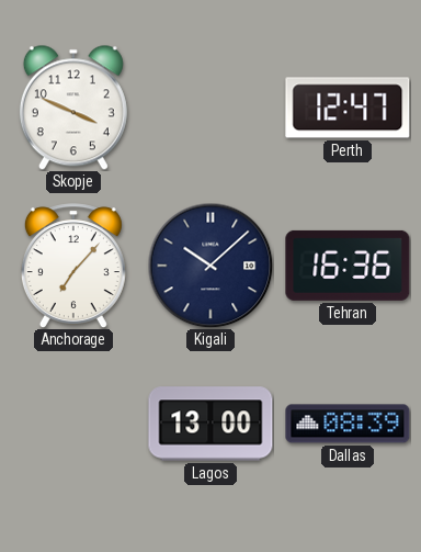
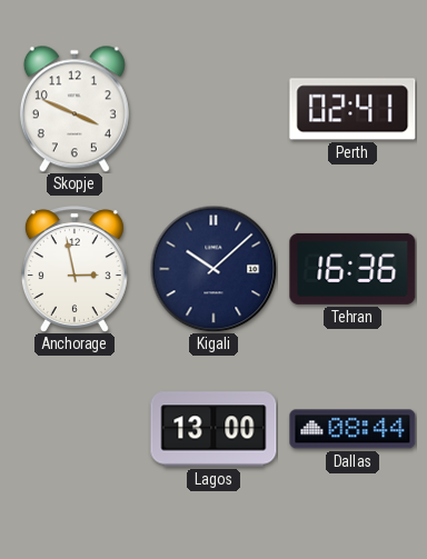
Perth: 12:47 -> 02:41
Anchorage: 7:07 -> 2:58
Dallas: 08:39 -> 08:44
